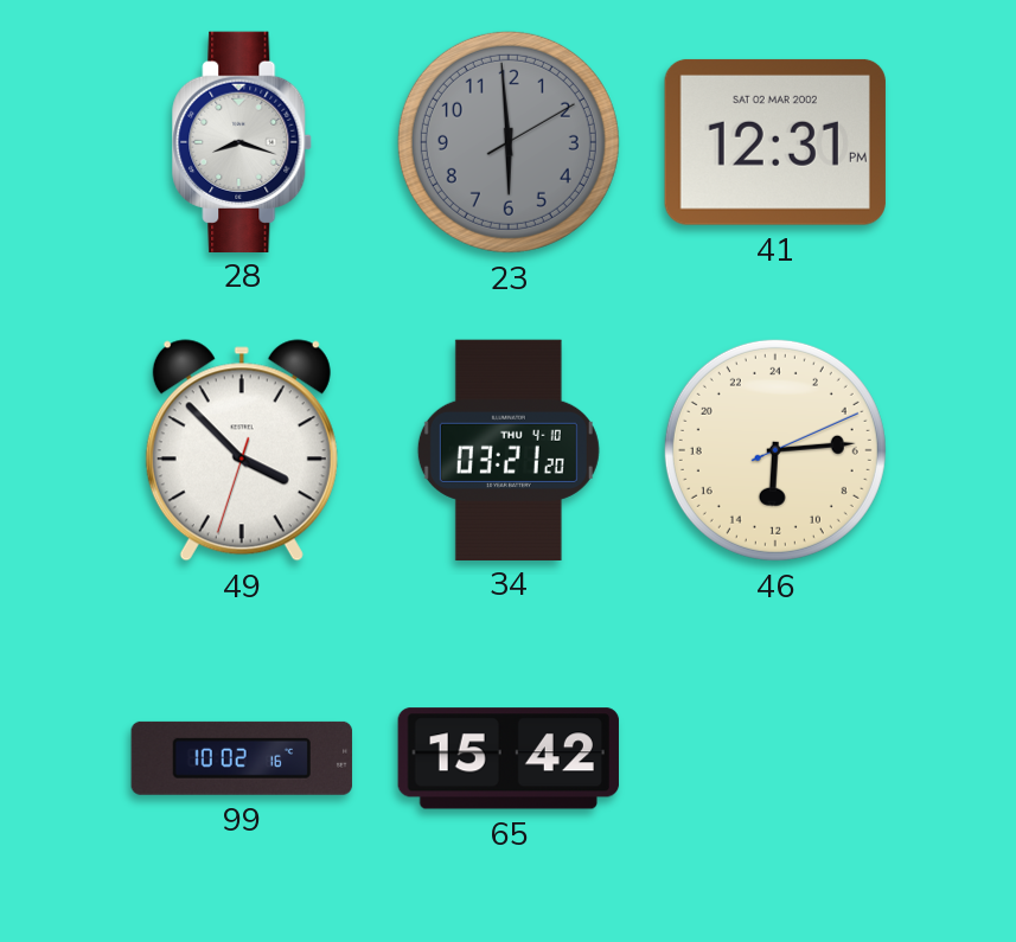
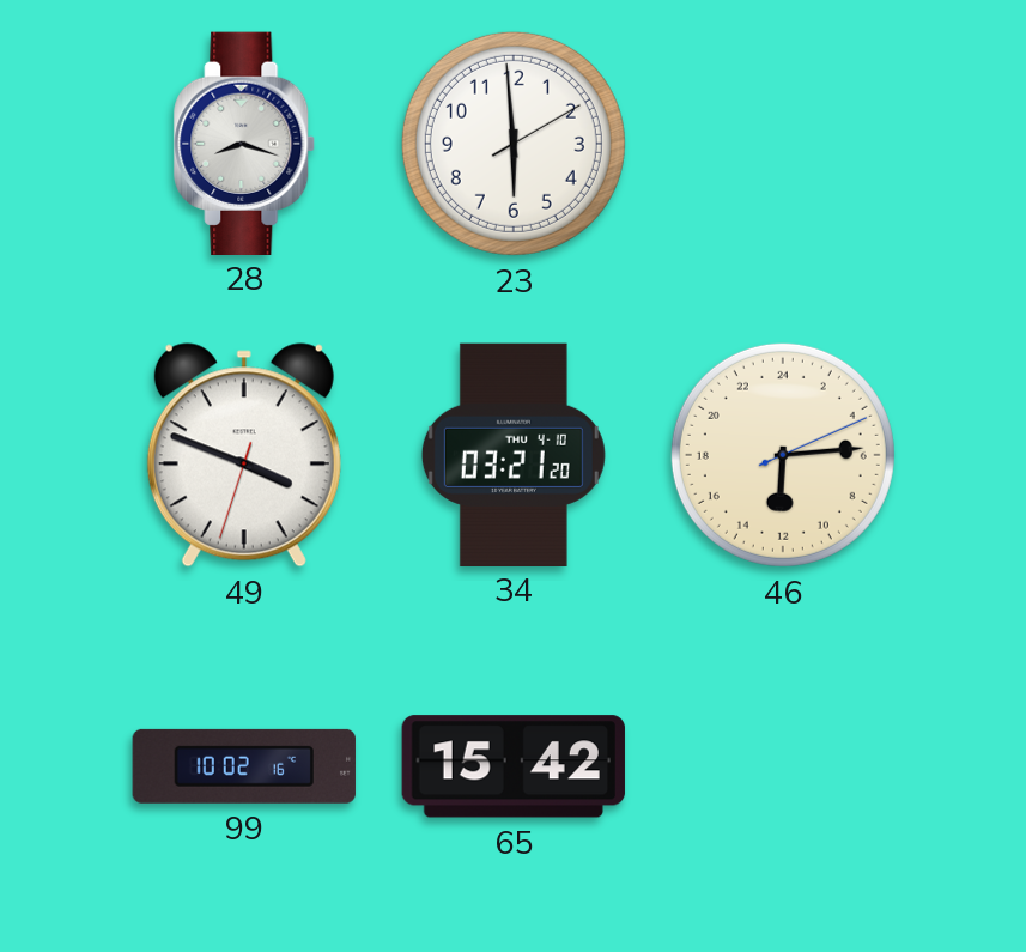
23 dial: grey -> white
41: 12:31 -> none
49: 3:52 -> 3:48
